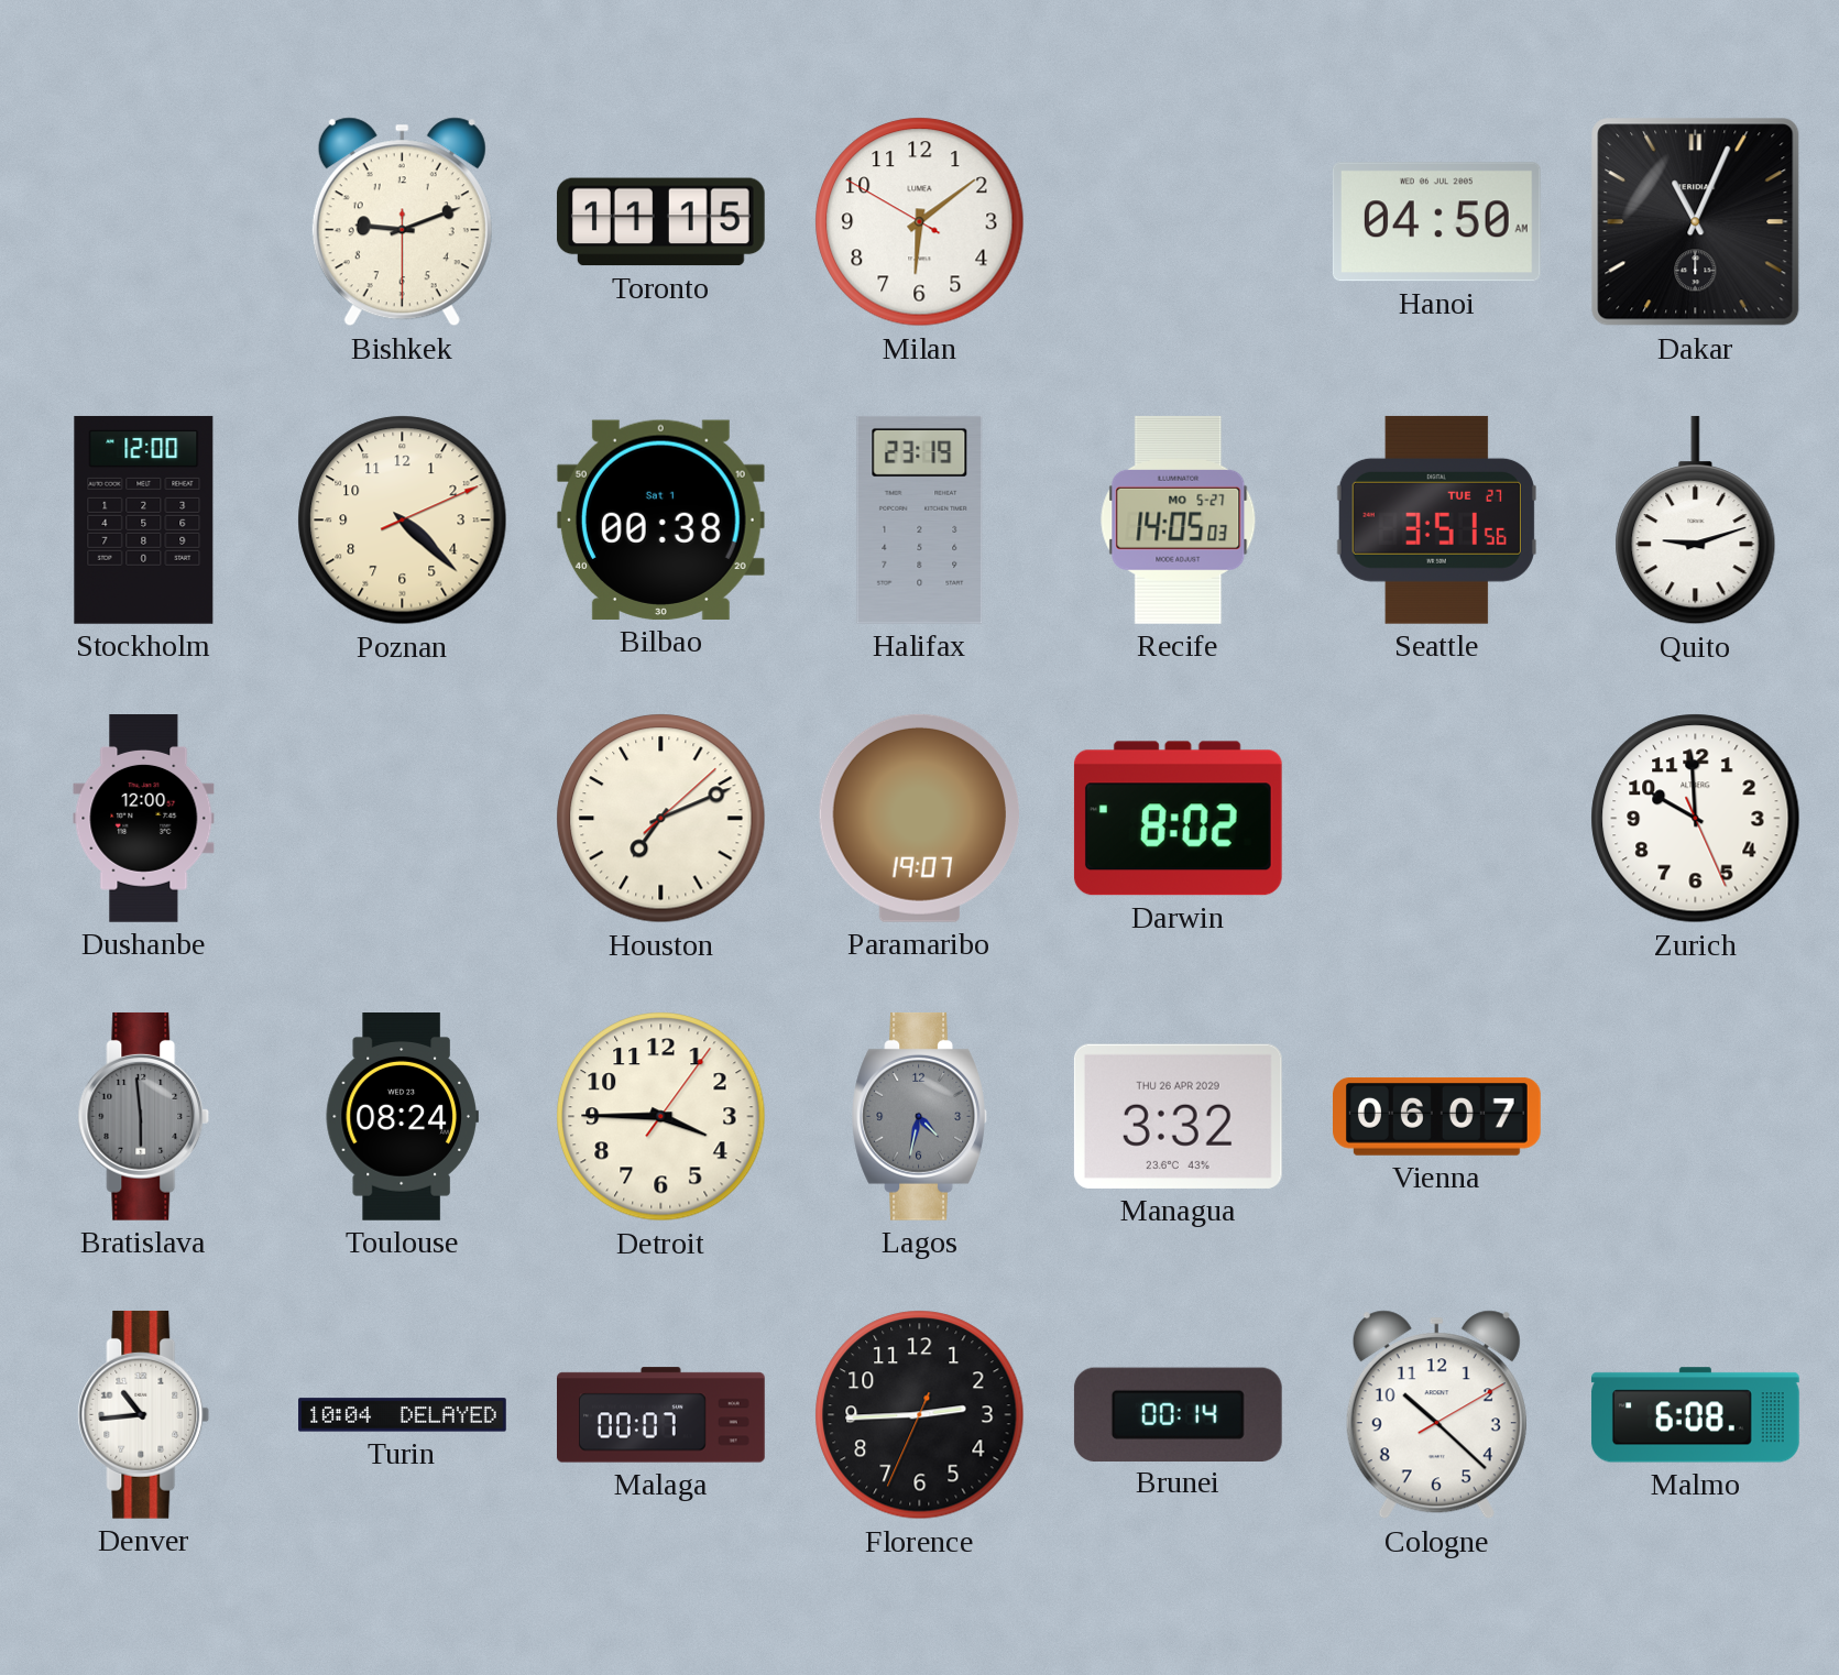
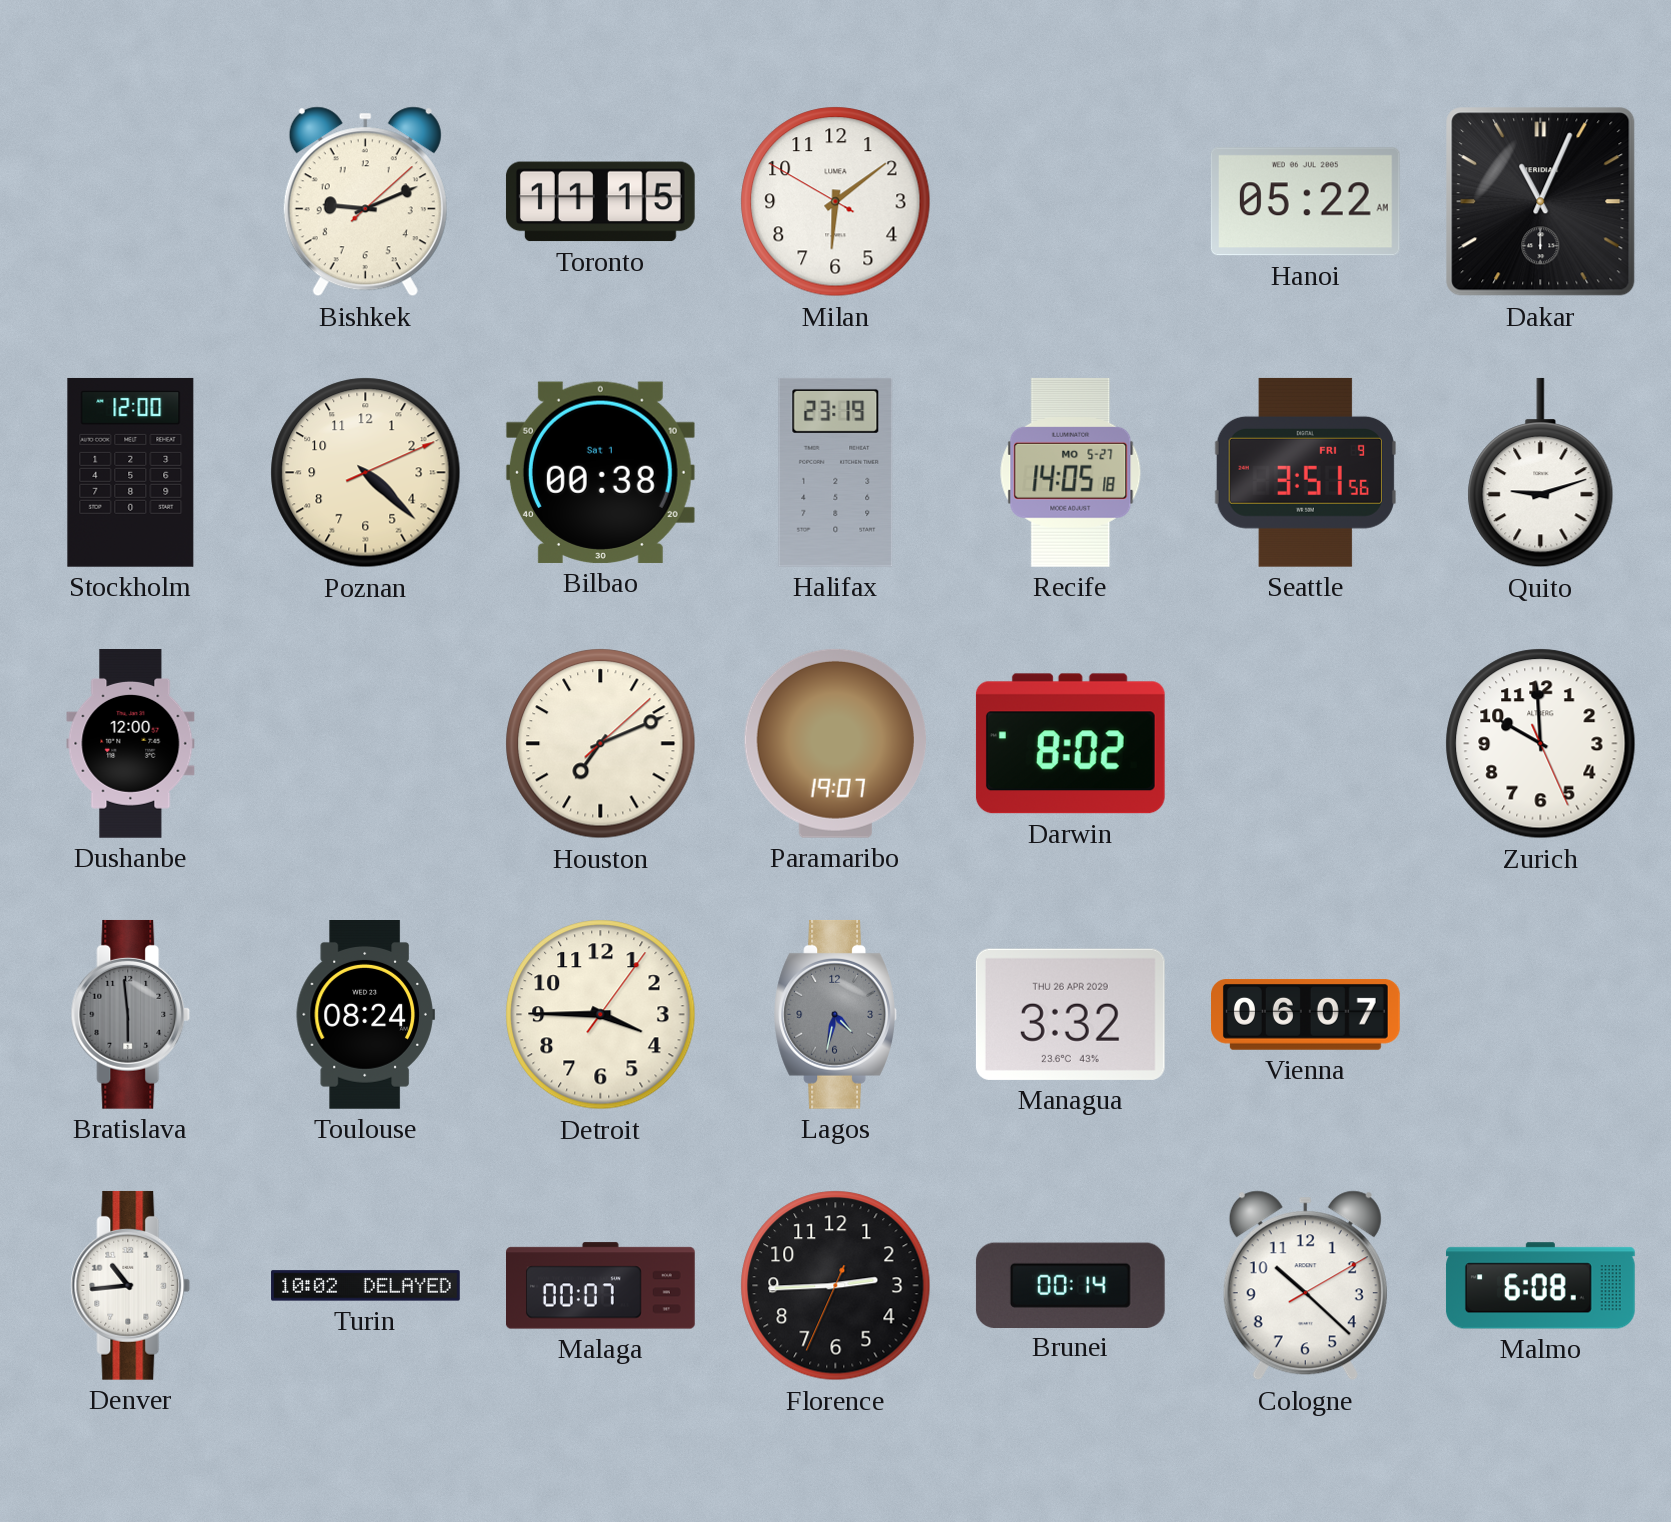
Bishkek: 9:11:30 -> 9:11:08
Hanoi: 04:50 -> 05:22
Recife: 14:05:03 -> 14:05:18
Seattle date: TUE 27 -> FRI 9
Turin: 10:04 -> 10:02
